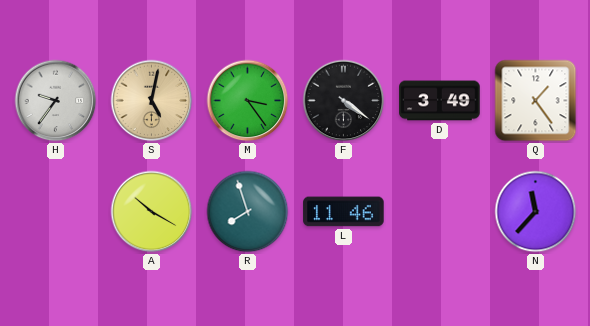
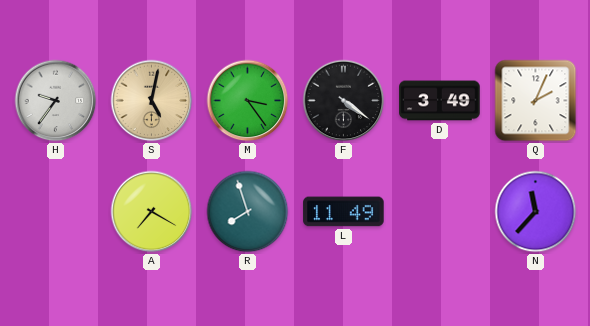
Q: 1:24 -> 2:04
A: 10:20 -> 7:20
L: 11:46 -> 11:49
